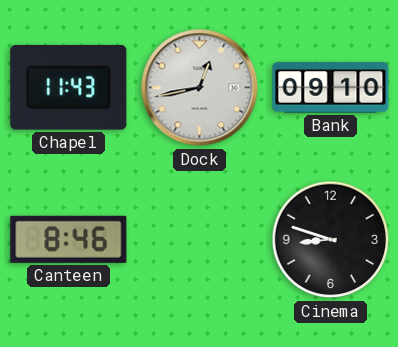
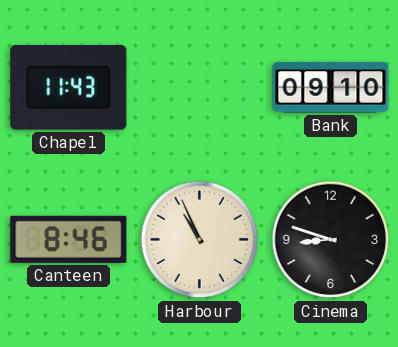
Dock: 12:43 -> none
Harbour: none -> 10:56
